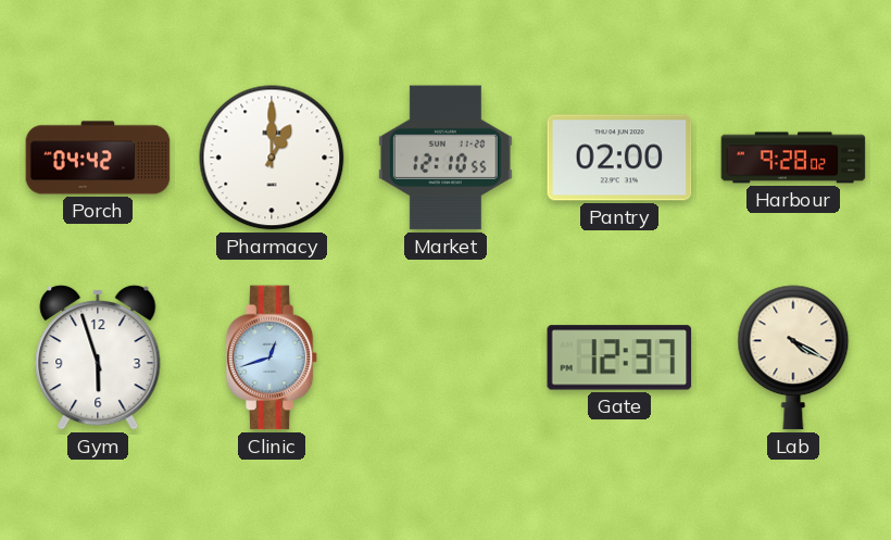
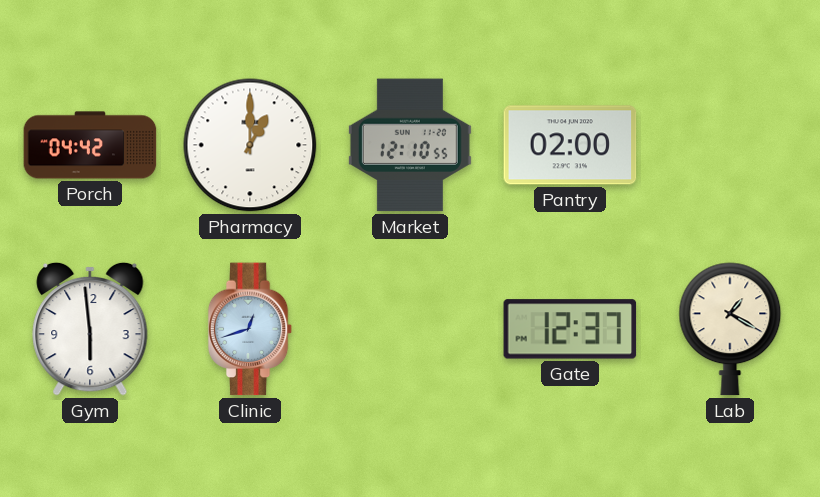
Harbour: 9:28 -> none
Gym: 5:57 -> 5:59
Lab: 4:20 -> 1:20
